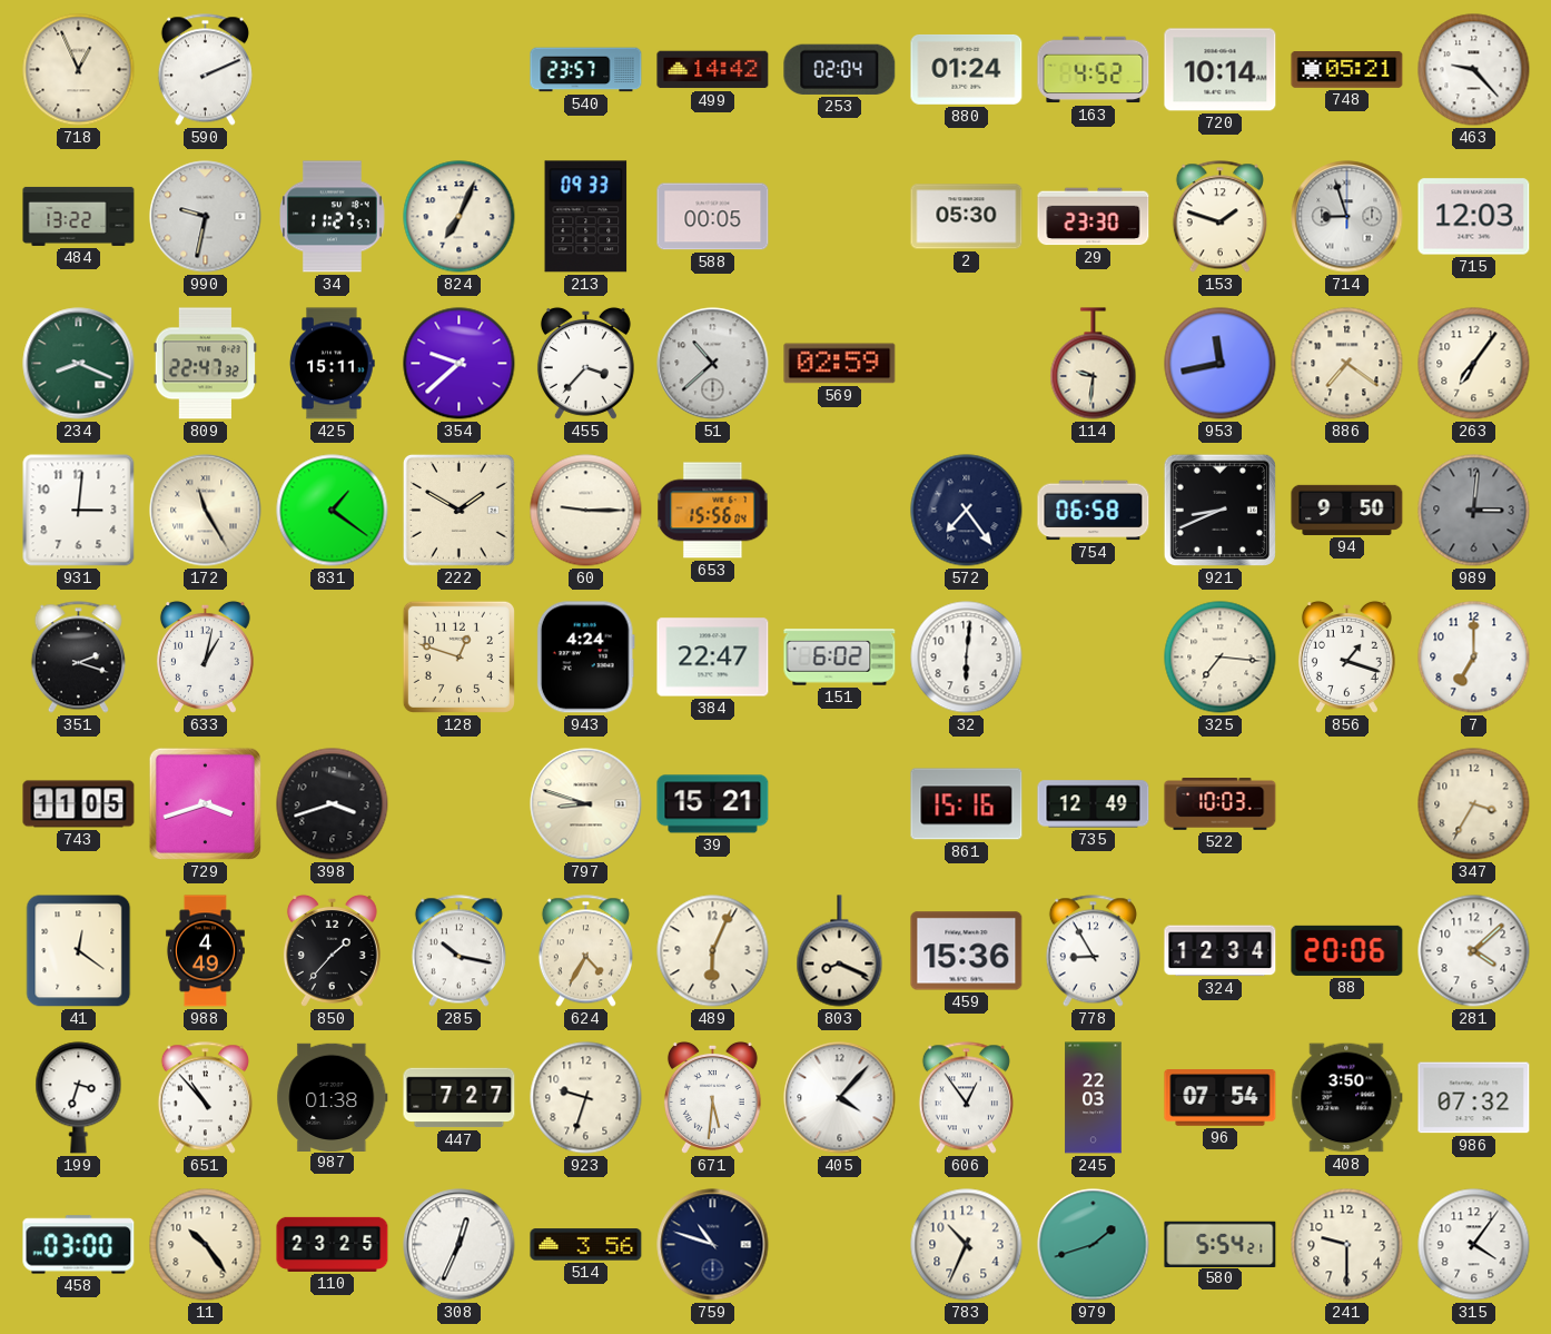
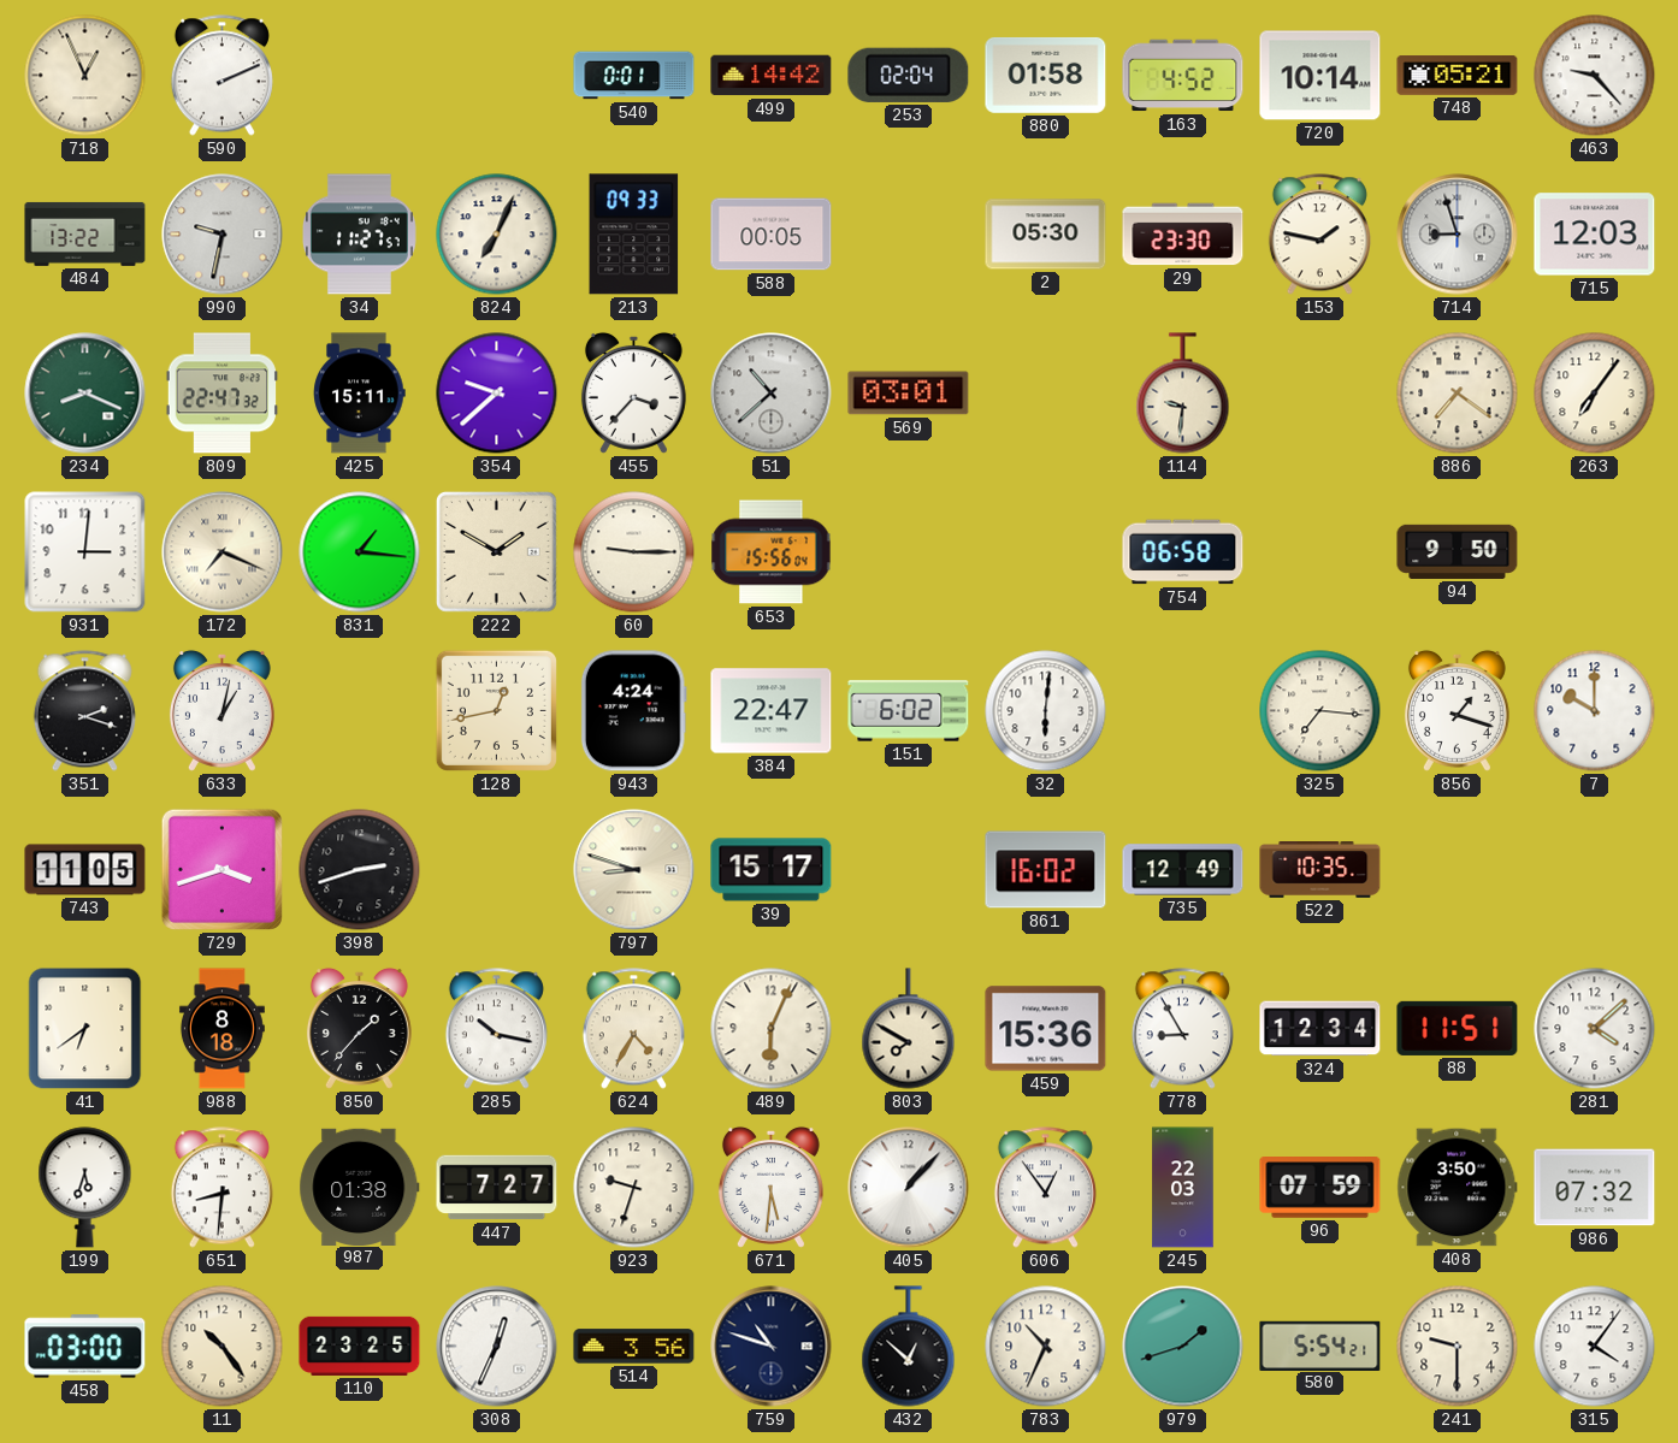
540: 23:57 -> 0:01
880: 01:24 -> 01:58
153: 1:48 -> 1:47
569: 02:59 -> 03:01
953: 11:43 -> none
172: 11:25 -> 7:19
831: 1:21 -> 1:16
572: 7:24 -> none
921: 8:41 -> none
989: 3:01 -> none
128: 12:48 -> 12:43
7: 7:00 -> 10:00
398: 3:42 -> 2:42
39: 15:21 -> 15:17
861: 15:16 -> 16:02
522: 10:03 -> 10:35
347: 3:35 -> none
41: 12:21 -> 6:39
988: 4:49 -> 8:18
803: 8:19 -> 7:50
88: 20:06 -> 11:51
199: 3:33 -> 5:33
651: 10:53 -> 8:31
405: 4:07 -> 1:07
96: 07:54 -> 07:59
432: none -> 12:52
